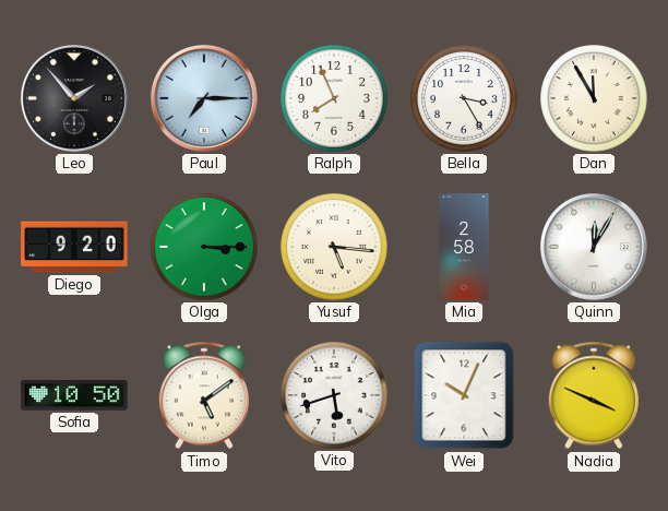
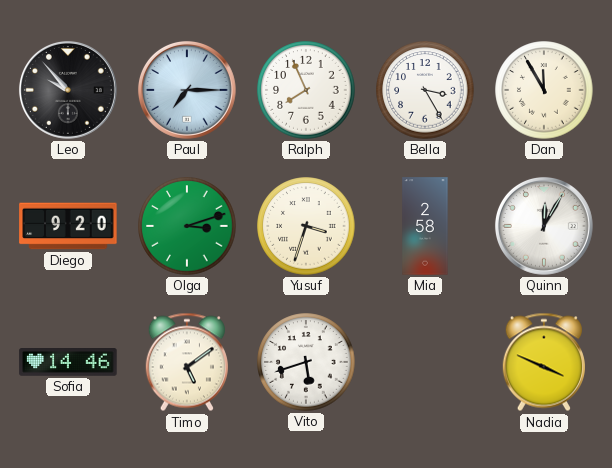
Leo: 1:53 -> 9:53
Olga: 3:15 -> 3:12
Yusuf: 5:16 -> 3:33
Sofia: 10:50 -> 14:46
Wei: 10:04 -> none
